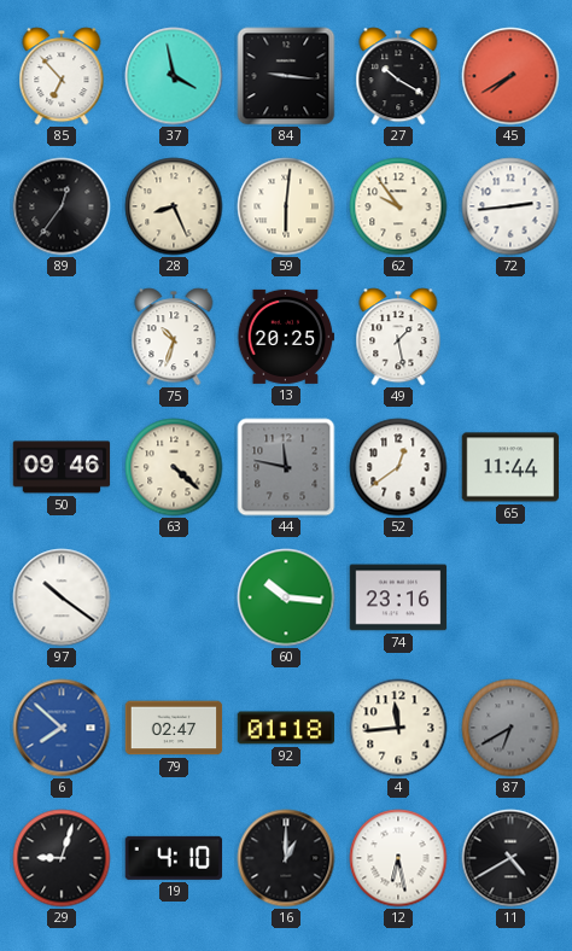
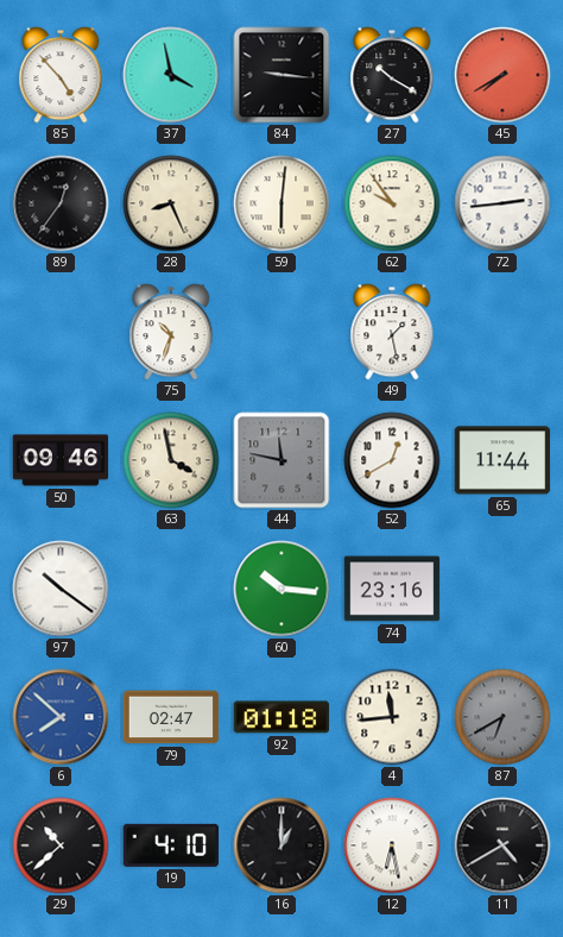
85: 6:53 -> 4:53
13: 20:25 -> none
63: 4:22 -> 3:58
52: 12:39 -> 12:40
29: 9:03 -> 10:38
